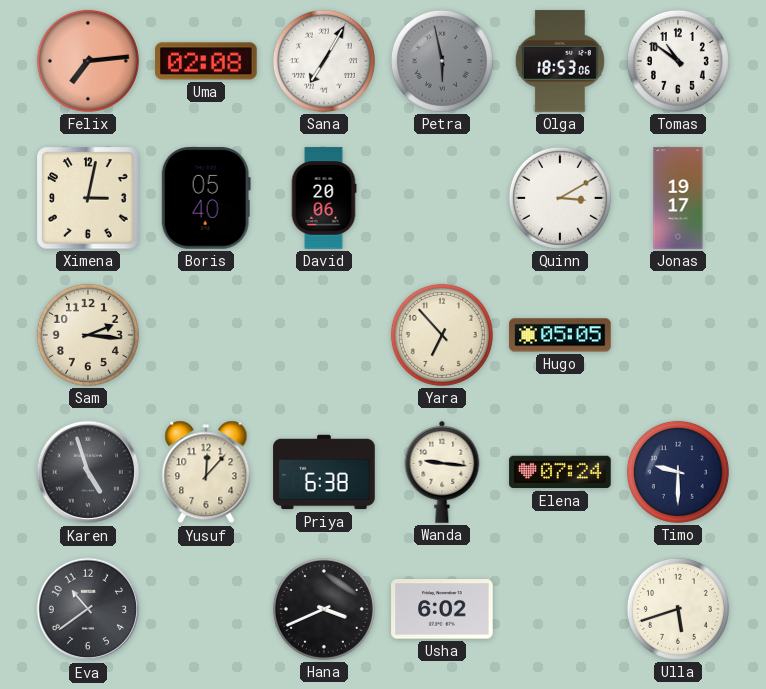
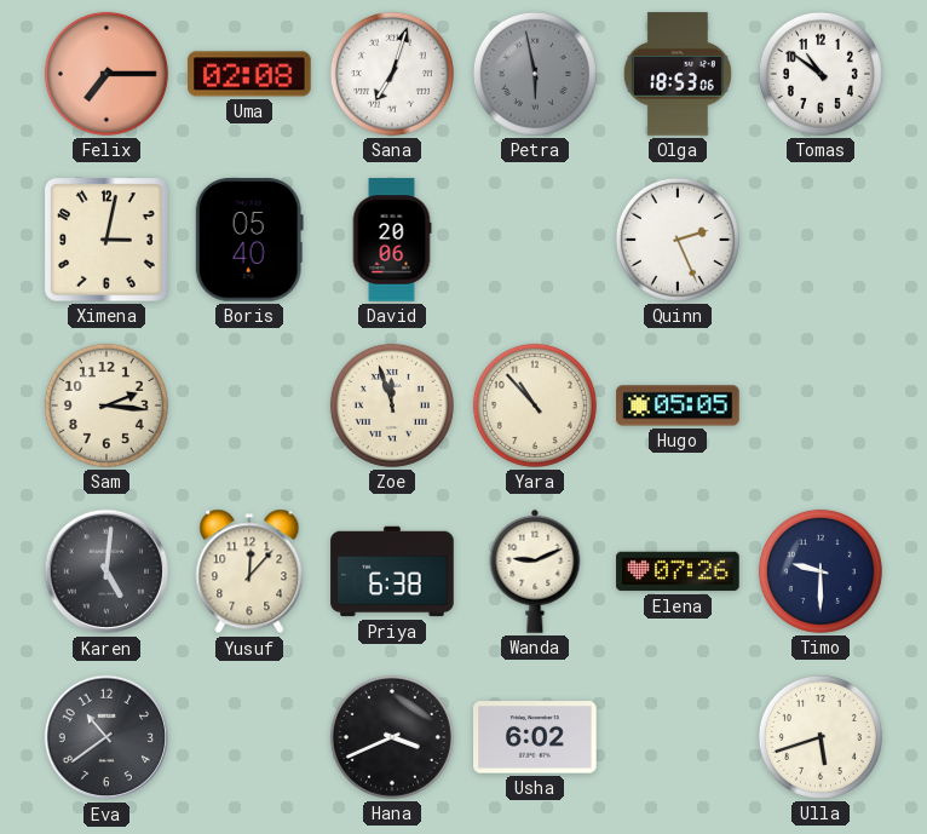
Felix: 7:14 -> 7:15
Sana: 7:05 -> 7:03
Quinn: 3:10 -> 2:26
Jonas: 19:17 -> none
Zoe: none -> 11:57
Yara: 6:53 -> 10:53
Karen: 4:57 -> 5:01
Wanda: 9:16 -> 9:11
Elena: 07:24 -> 07:26
